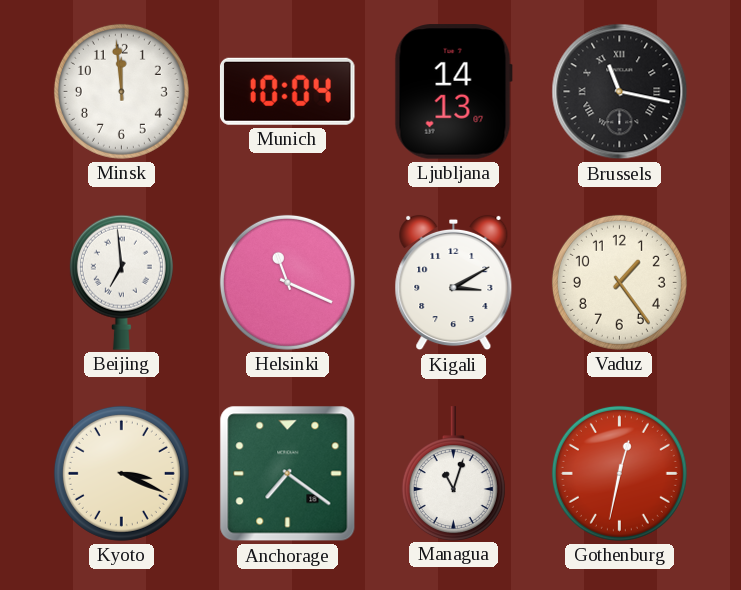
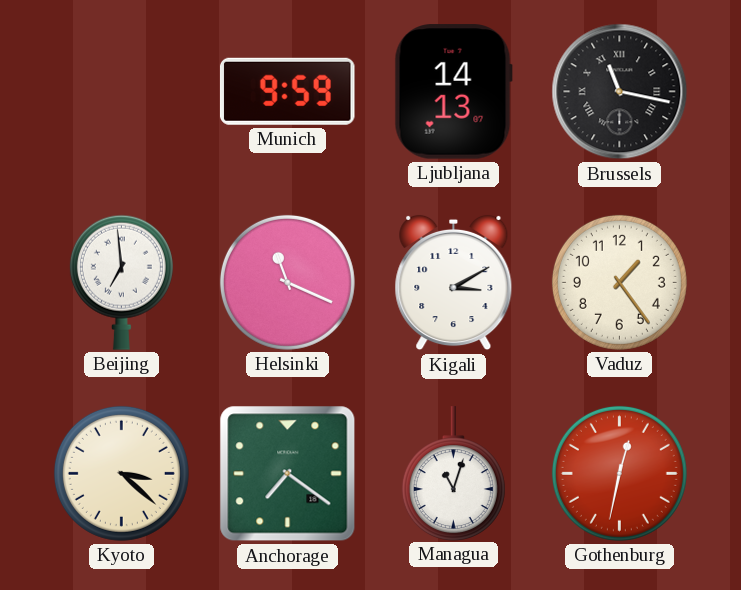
Minsk: 11:59 -> none
Munich: 10:04 -> 9:59
Kyoto: 3:19 -> 3:22
